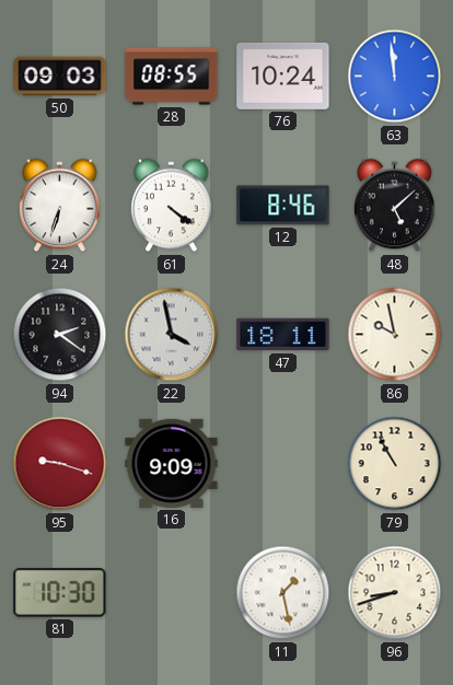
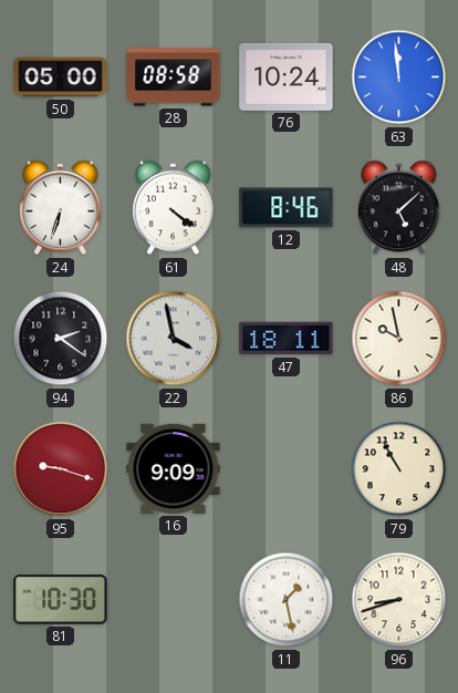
50: 09:03 -> 05:00
28: 08:55 -> 08:58
